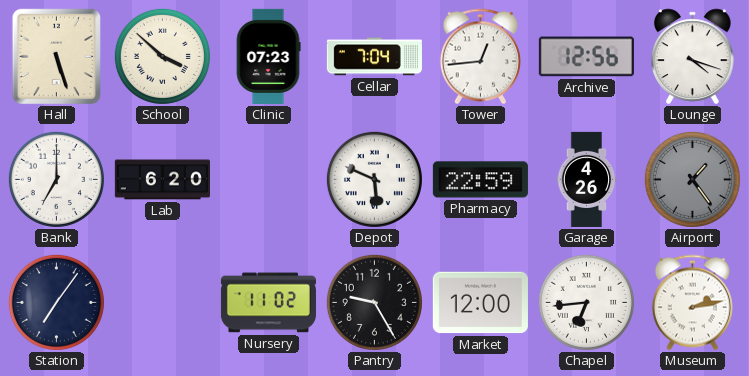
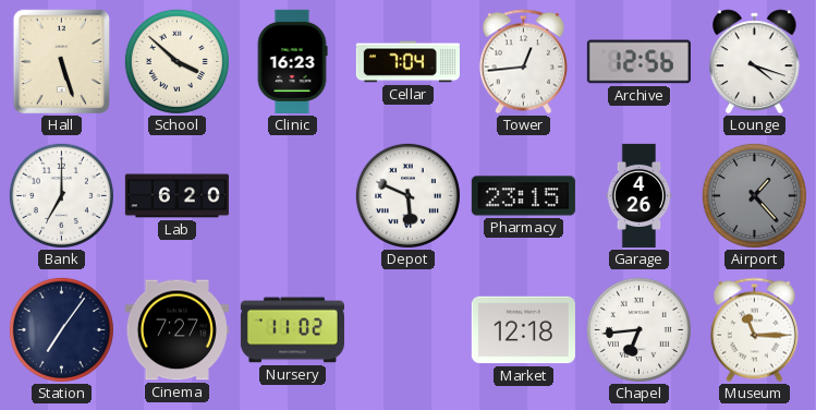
Clinic: 07:23 -> 16:23
Pharmacy: 22:59 -> 23:15
Airport: 1:24 -> 1:23
Cinema: none -> 7:27
Pantry: 9:25 -> none
Market: 12:00 -> 12:18
Museum: 2:13 -> 11:15
